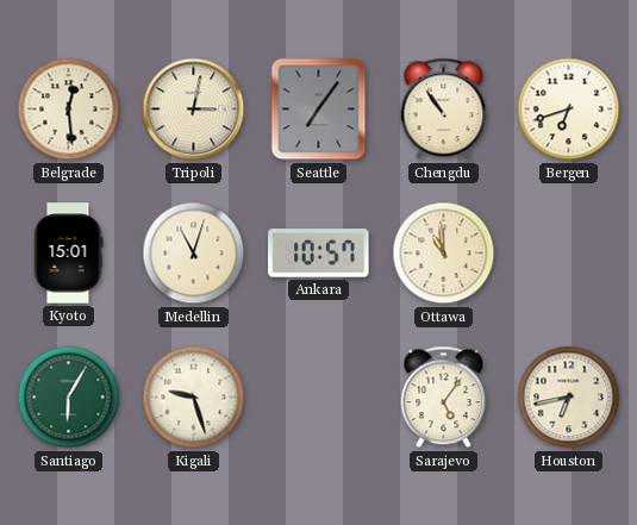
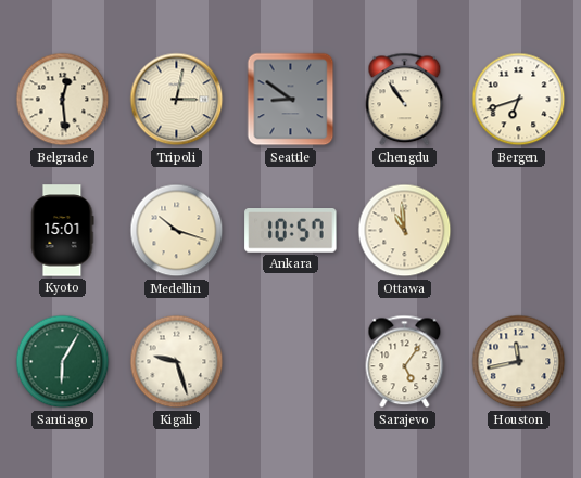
Seattle: 7:06 -> 8:51
Medellin: 11:03 -> 10:18
Houston: 6:43 -> 11:43
